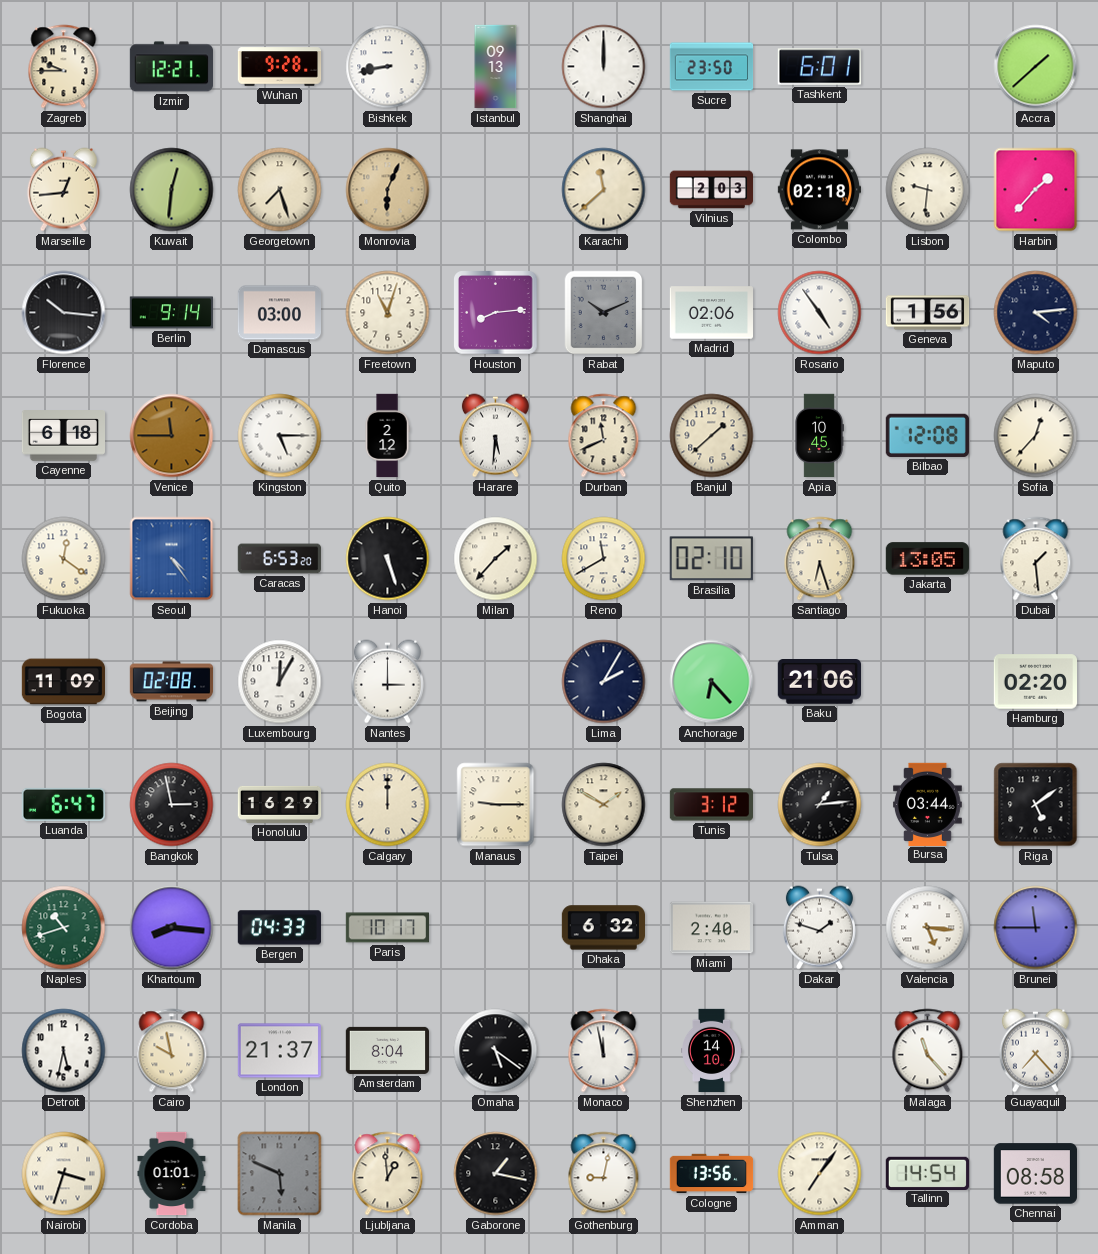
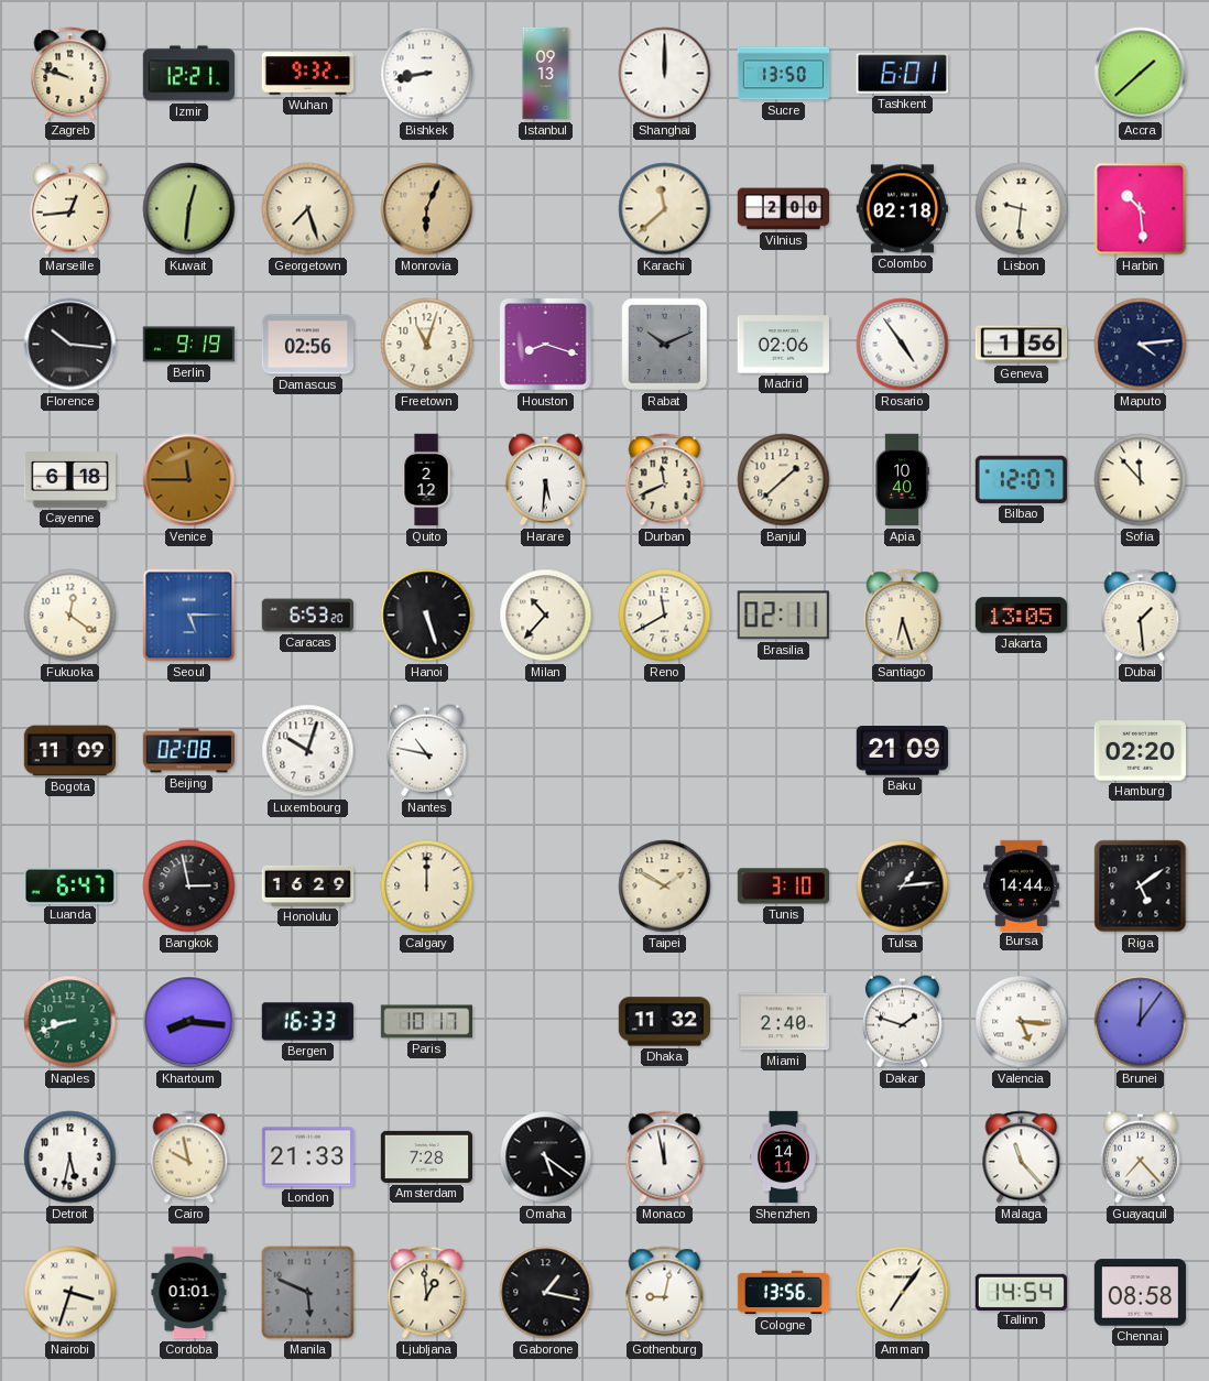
Zagreb: 9:45 -> 9:48
Wuhan: 9:28 -> 9:32
Sucre: 23:50 -> 13:50
Vilnius: 2:03 -> 2:00
Harbin: 1:37 -> 10:29
Berlin: 9:14 -> 9:19
Damascus: 03:00 -> 02:56
Houston: 8:14 -> 8:18
Kingston: 5:15 -> none
Apia: 10:45 -> 10:40
Bilbao: 12:08 -> 12:07
Sofia: 12:37 -> 11:53
Seoul: 4:24 -> 5:15
Milan: 1:37 -> 10:37
Brasilia: 02:10 -> 02:11
Luxembourg: 12:05 -> 10:03
Nantes: 3:00 -> 10:47
Lima: 2:05 -> none
Anchorage: 6:23 -> none
Baku: 21:06 -> 21:09
Manaus: 9:15 -> none
Tunis: 3:12 -> 3:10
Bursa: 03:44 -> 14:44
Naples: 10:42 -> 8:42
Bergen: 04:33 -> 16:33
Dhaka: 6:32 -> 11:32
Brunei: 11:45 -> 12:06
London: 21:37 -> 21:33
Amsterdam: 8:04 -> 7:28
Shenzhen: 14:10 -> 14:11
